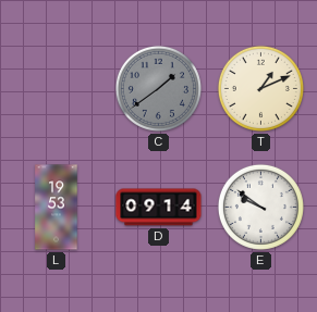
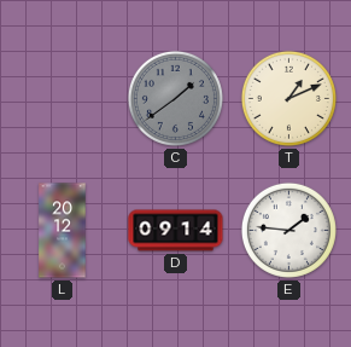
L: 19:53 -> 20:12
E: 9:51 -> 1:46
